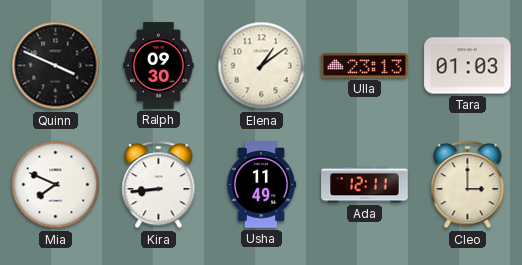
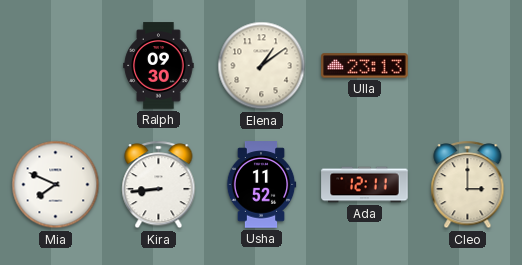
Quinn: 3:49 -> none
Tara: 01:03 -> none
Usha: 11:49 -> 11:52
